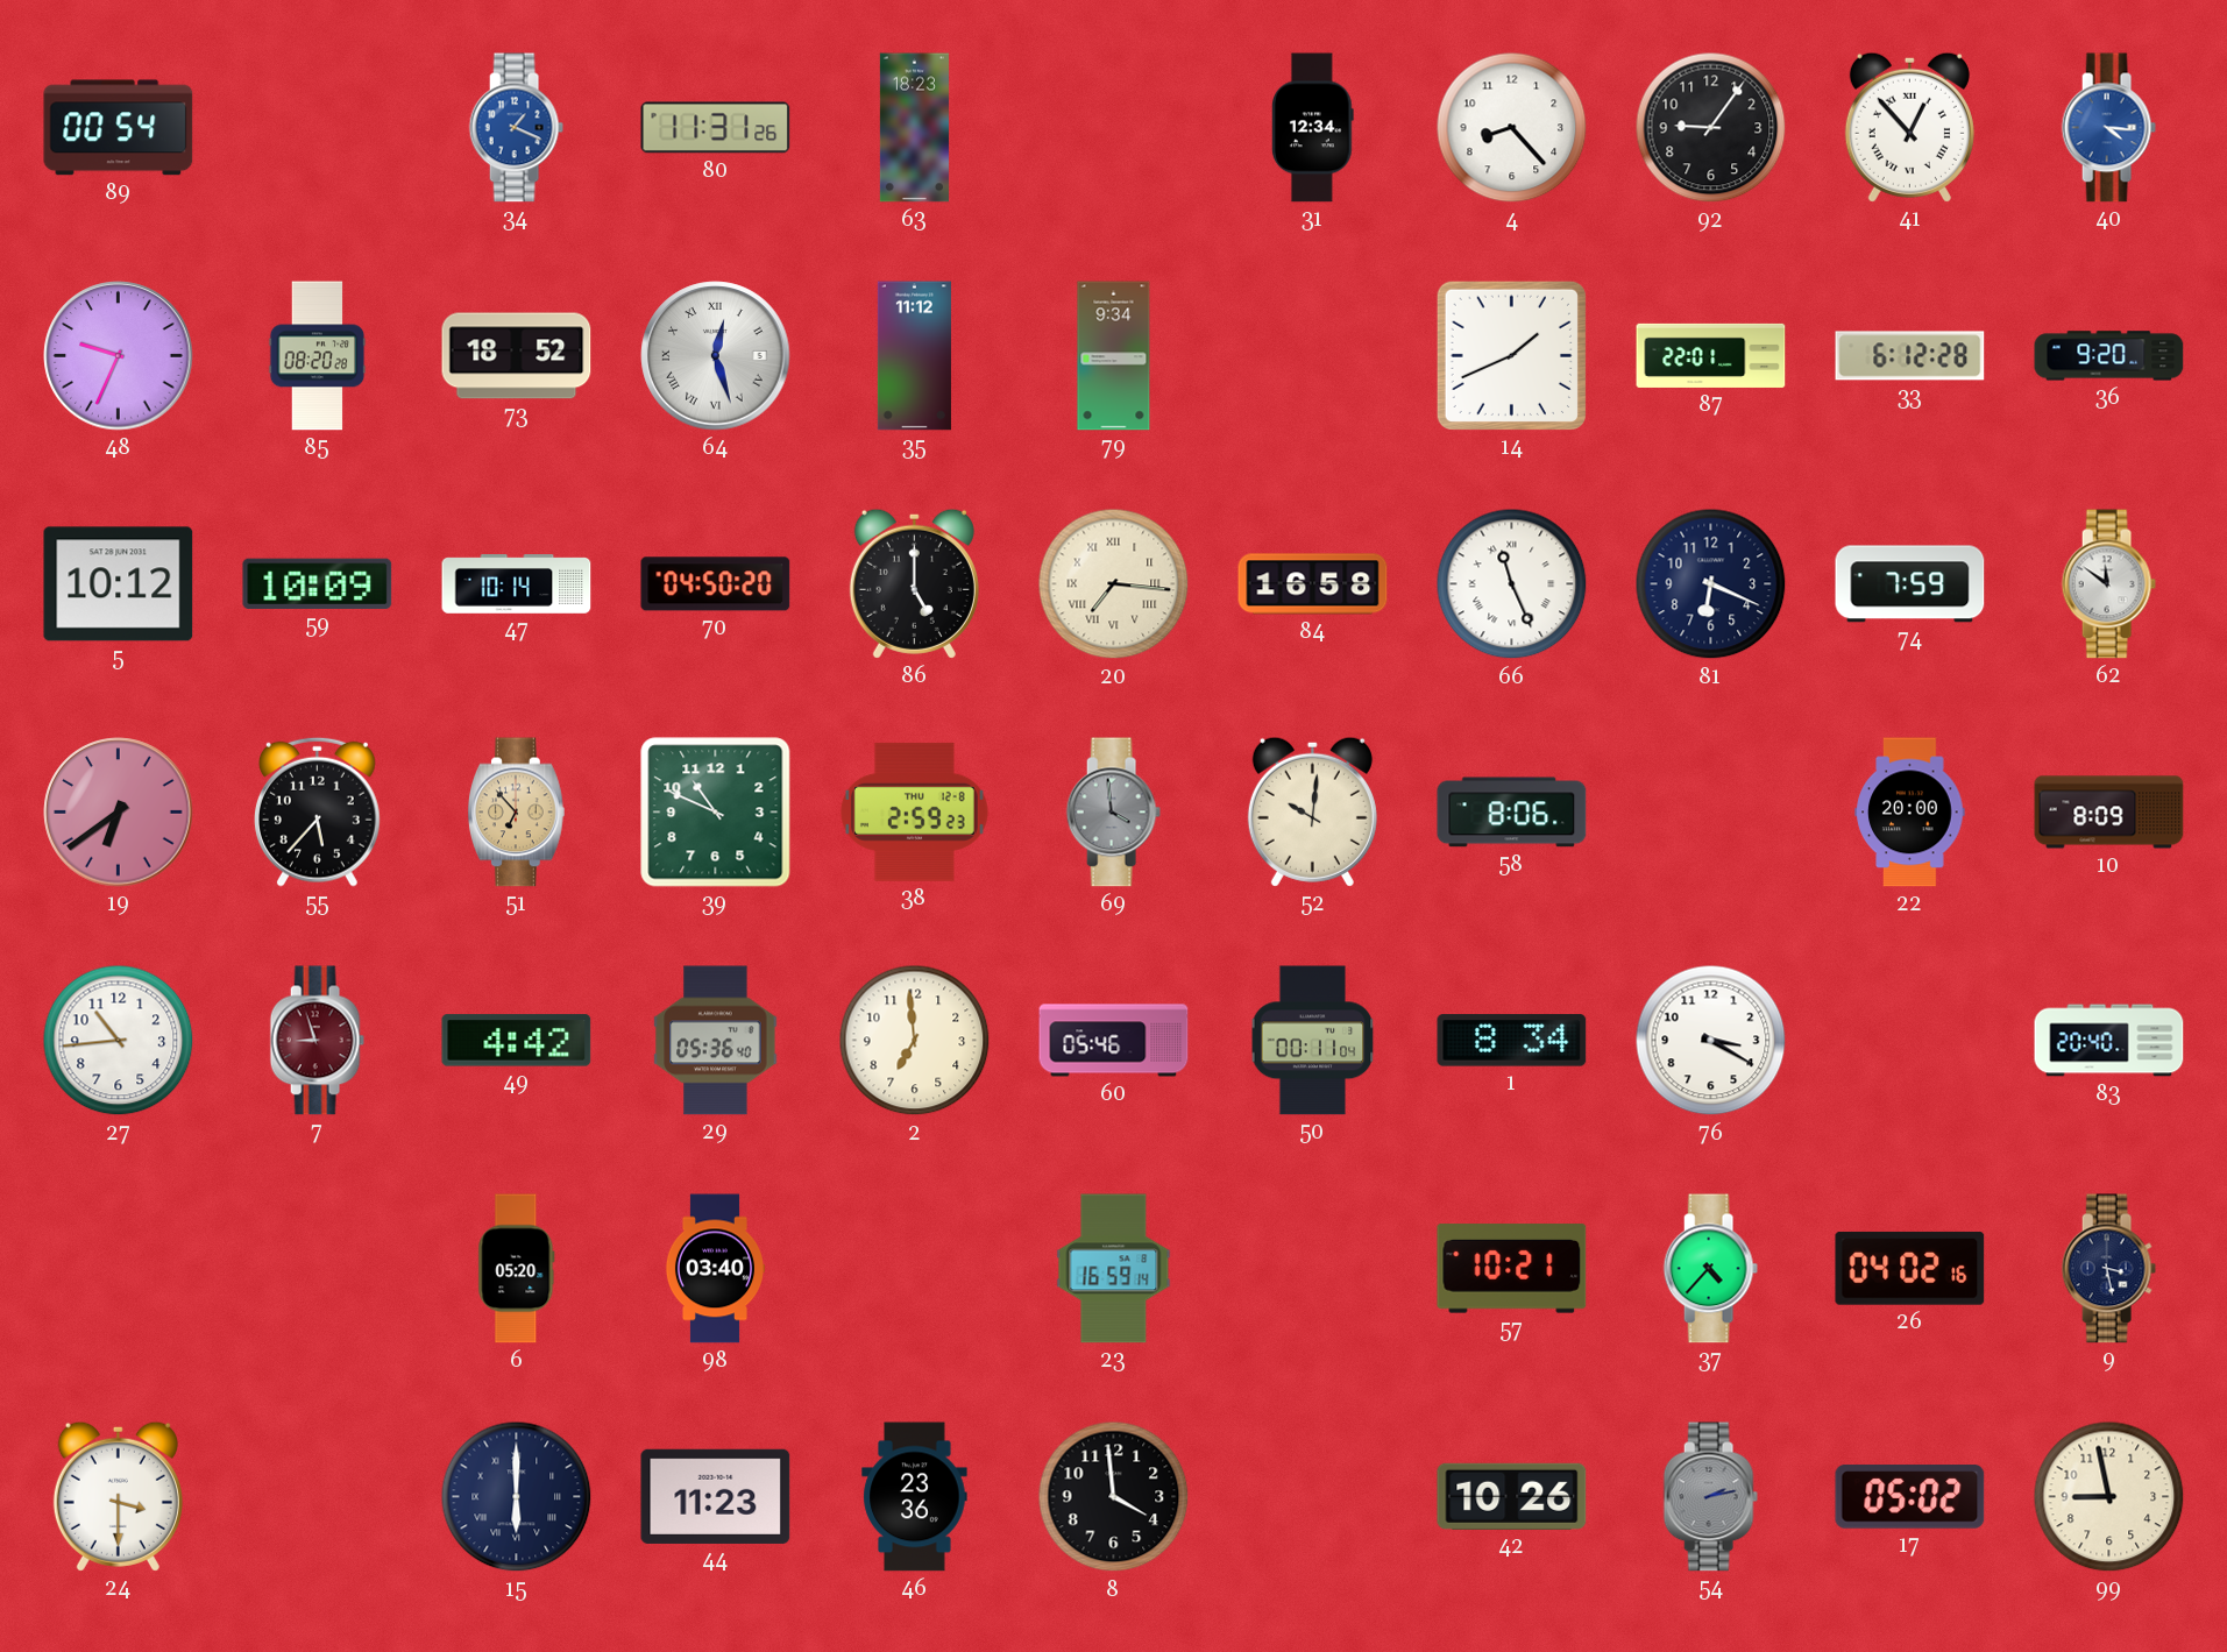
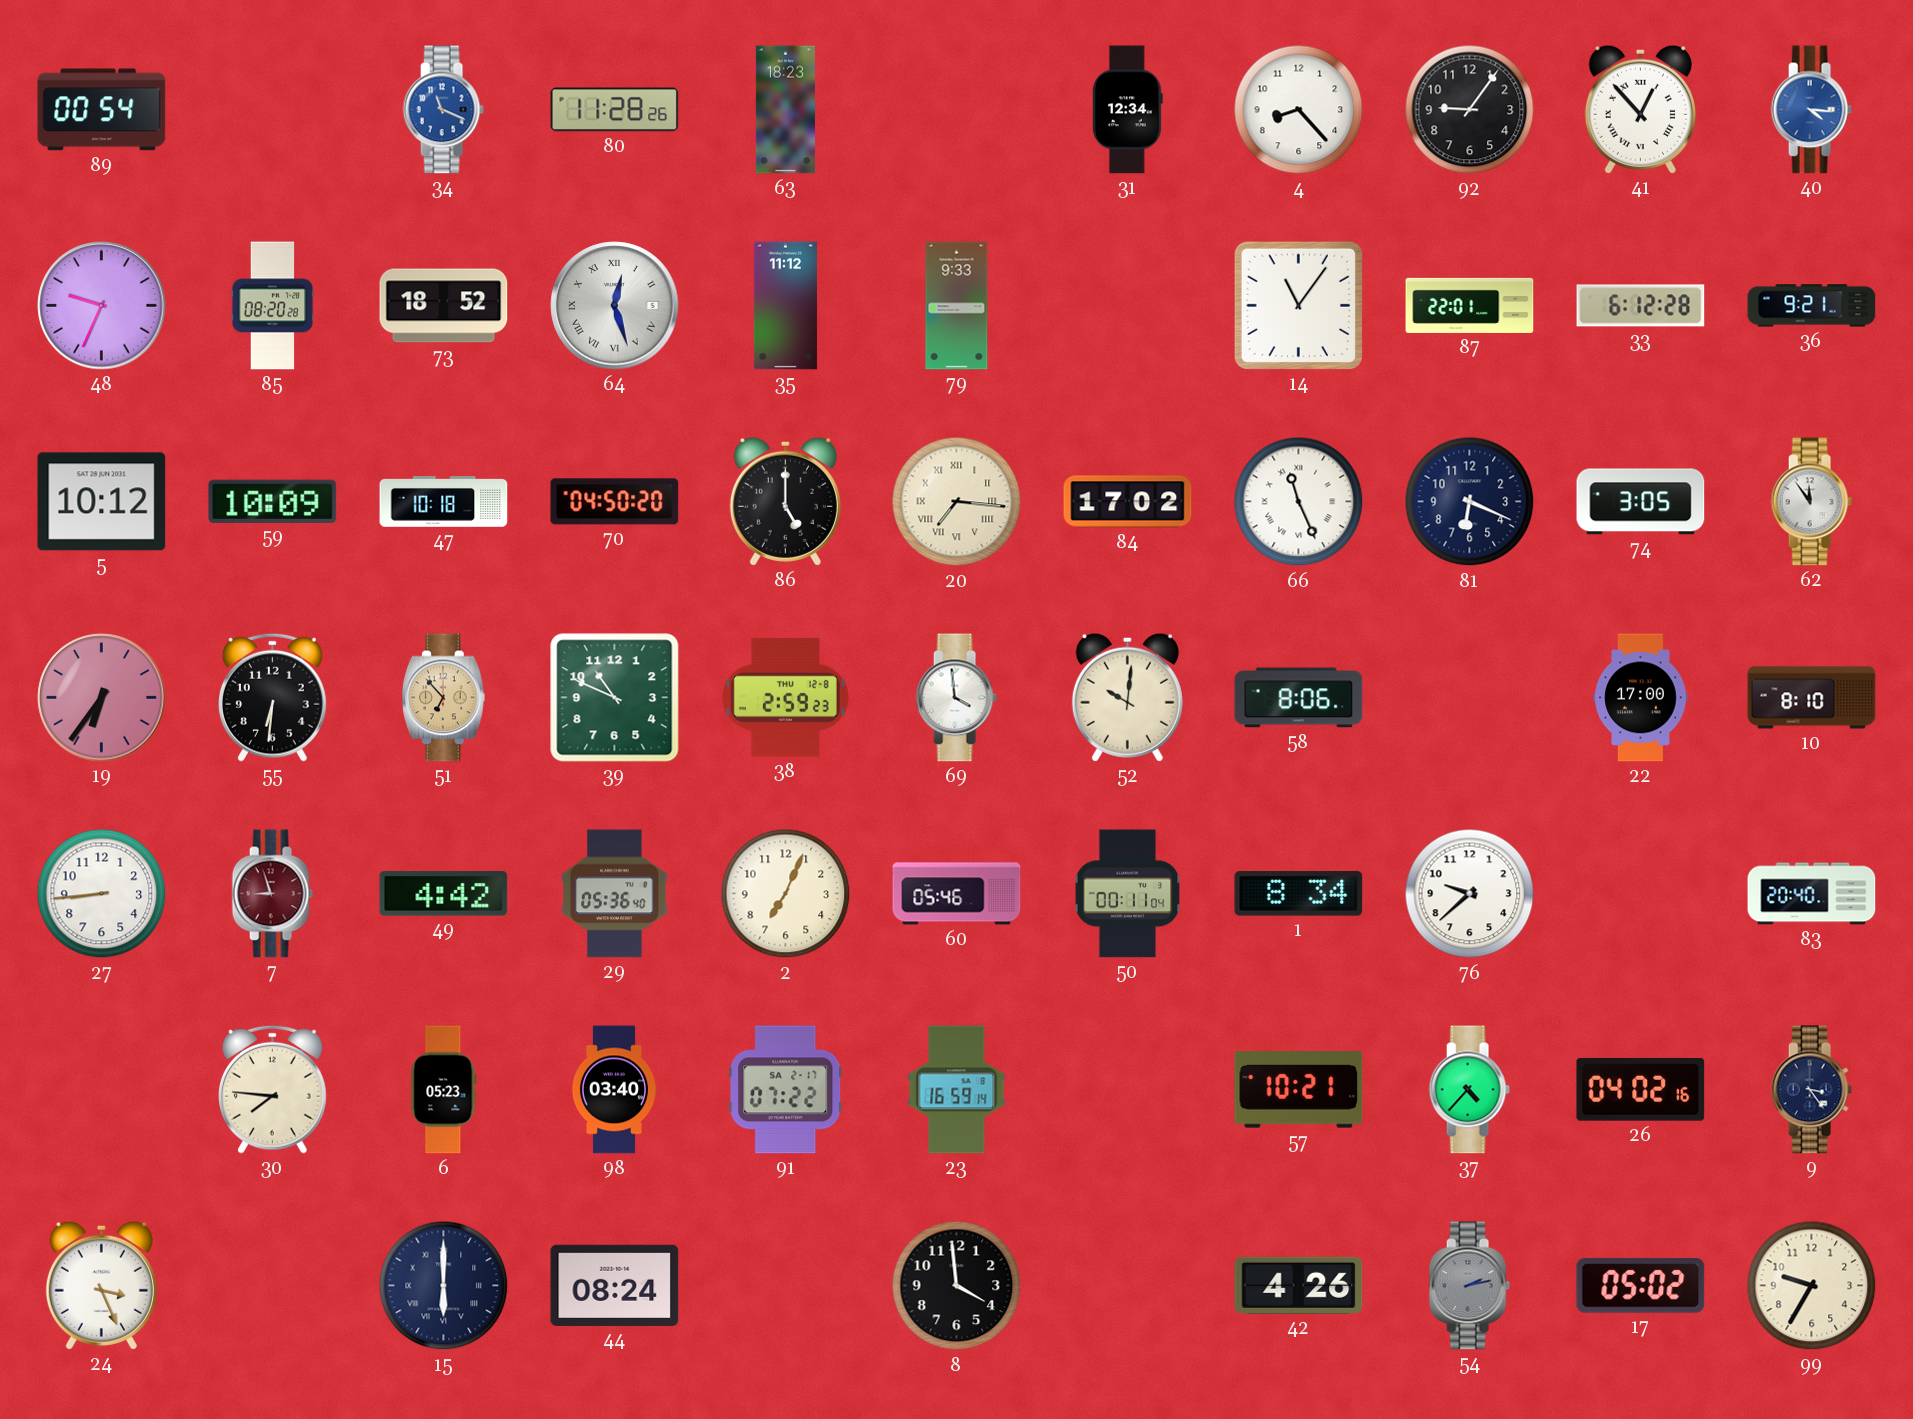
34: 1:19 -> 11:19
80: 11:31 -> 11:28
79: 9:34 -> 9:33
14: 1:41 -> 11:06
36: 9:20 -> 9:21
47: 10:14 -> 10:18
84: 16:58 -> 17:02
74: 7:59 -> 3:05
62: 11:51 -> 11:54
19: 6:39 -> 6:36
55: 5:37 -> 6:31
69 dial: grey -> white
22: 20:00 -> 17:00
10: 8:09 -> 8:10
27: 10:44 -> 8:44
2: 6:59 -> 7:04
76: 3:20 -> 9:38
30: none -> 7:46
6: 05:20 -> 05:23
91: none -> 07:22
9: 3:28 -> 3:24
24: 3:30 -> 3:26
44: 11:23 -> 08:24
46: 23:36 -> none
42: 10:26 -> 4:26
99: 8:58 -> 9:35
